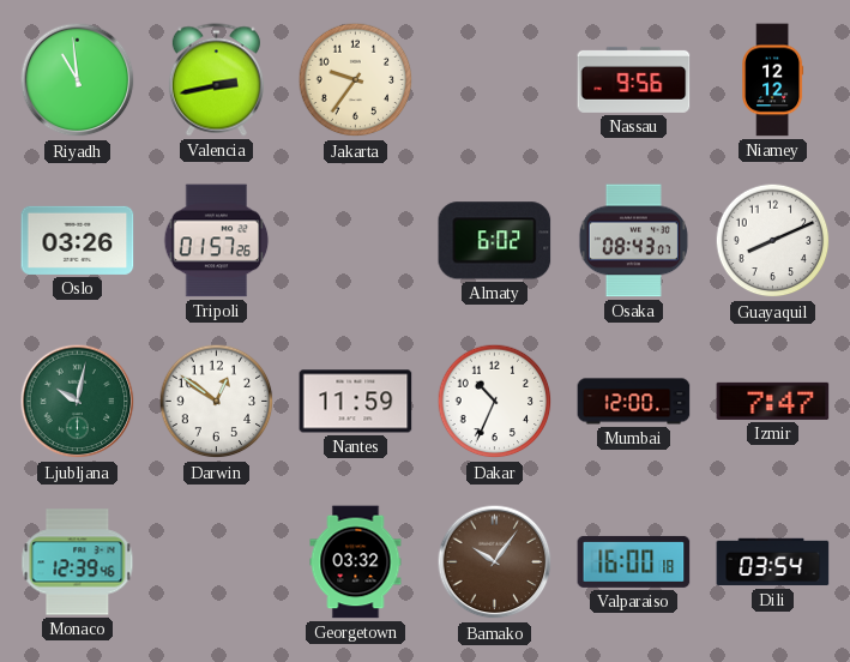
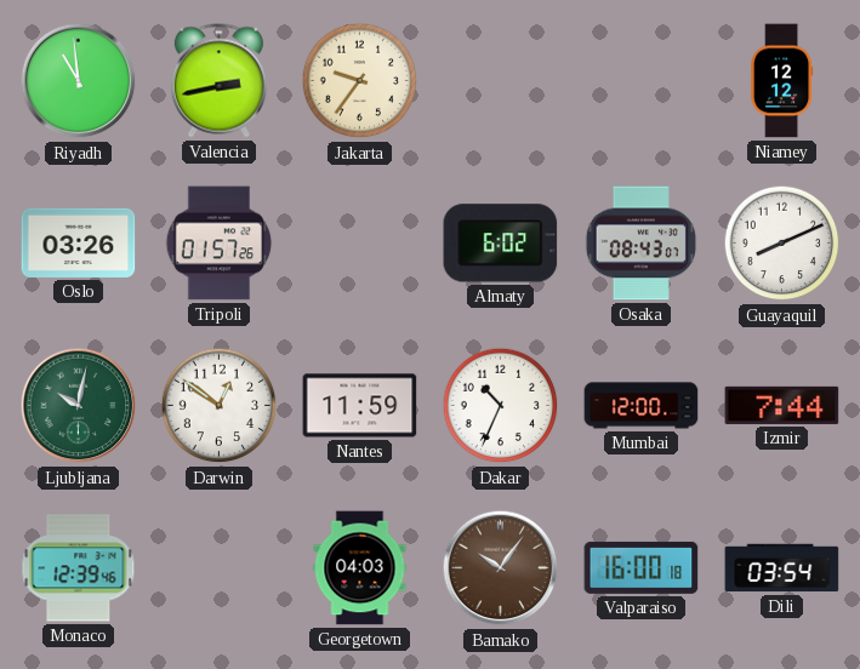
Nassau: 9:56 -> none
Izmir: 7:47 -> 7:44
Georgetown: 03:32 -> 04:03
